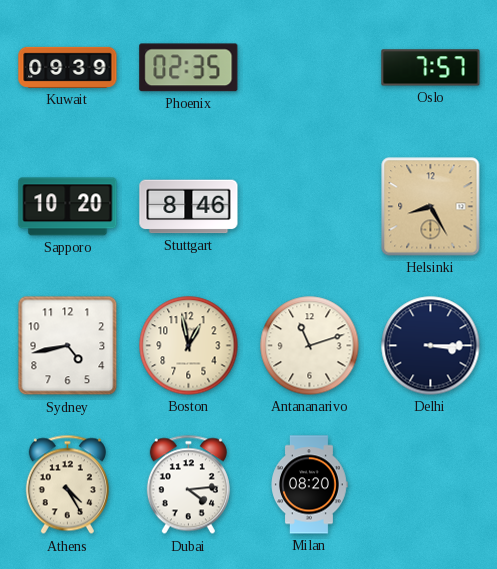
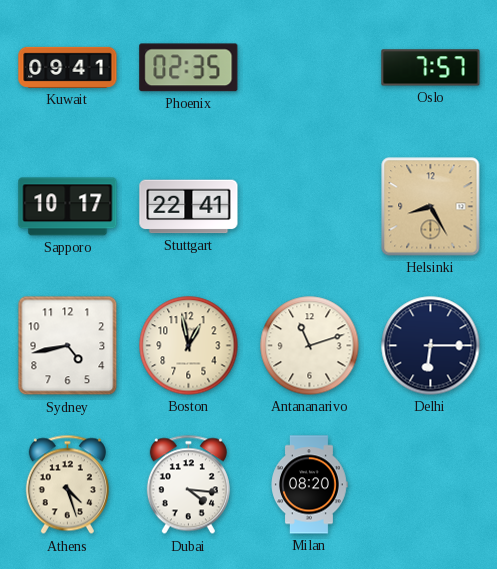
Kuwait: 09:39 -> 09:41
Sapporo: 10:20 -> 10:17
Stuttgart: 8:46 -> 22:41
Delhi: 3:15 -> 6:15
Athens: 4:25 -> 4:27
Dubai: 4:14 -> 4:16
